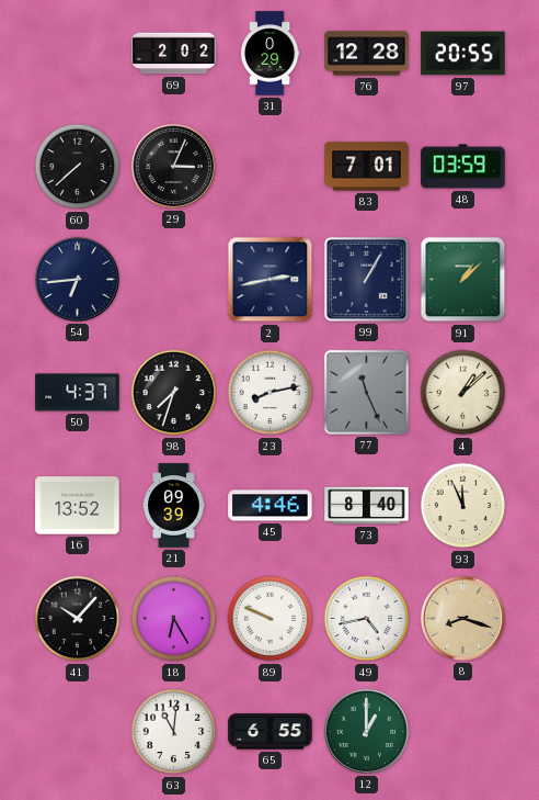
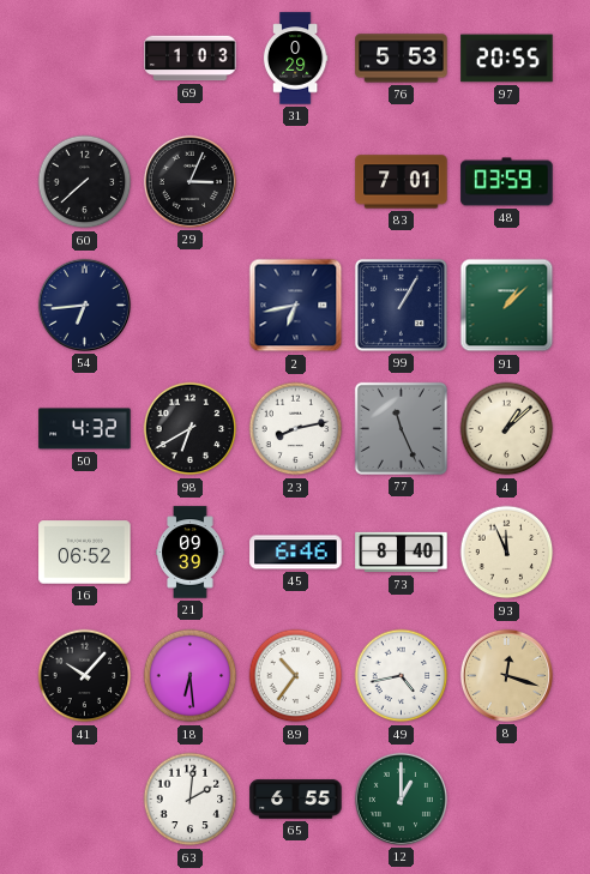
69: 2:02 -> 1:03
76: 12:28 -> 5:53
2: 2:43 -> 6:43
50: 4:37 -> 4:32
98: 7:33 -> 6:40
16: 13:52 -> 06:52
45: 4:46 -> 6:46
18: 6:25 -> 6:29
89: 9:49 -> 10:36
8: 8:18 -> 12:18
63: 11:01 -> 2:01
